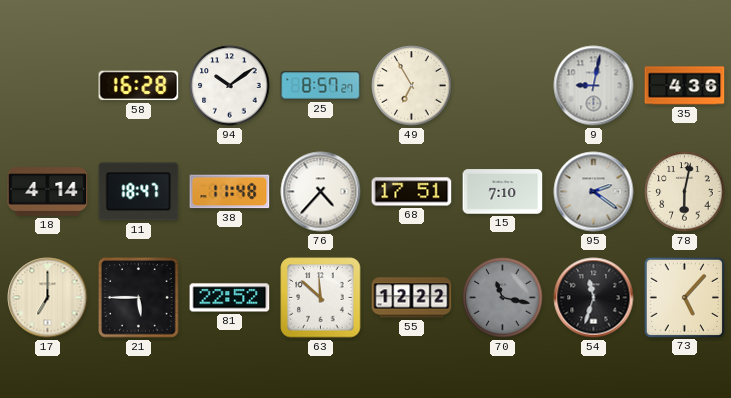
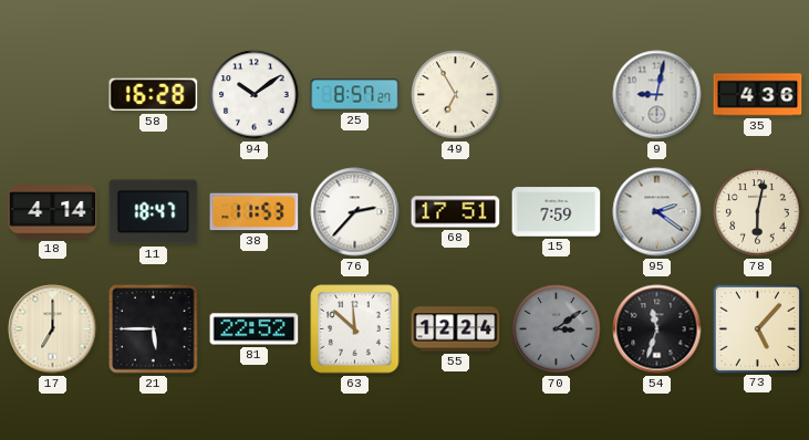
38: 11:48 -> 11:53
76: 4:37 -> 2:37
15: 7:10 -> 7:59
55: 12:22 -> 12:24
70: 11:17 -> 3:09
